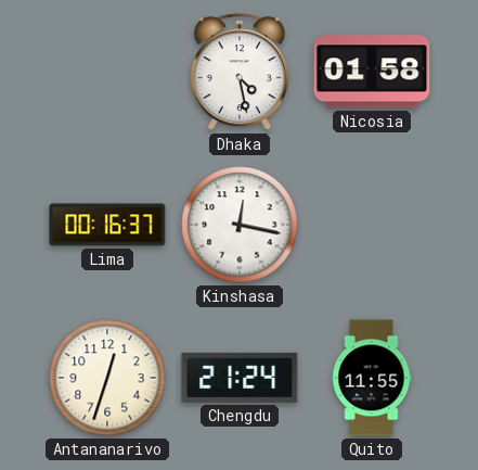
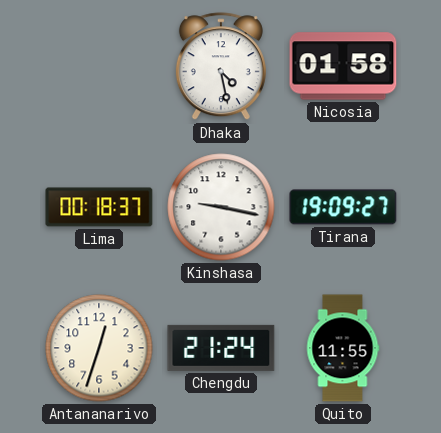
Lima: 00:16 -> 00:18
Kinshasa: 12:17 -> 9:17
Tirana: none -> 19:09
